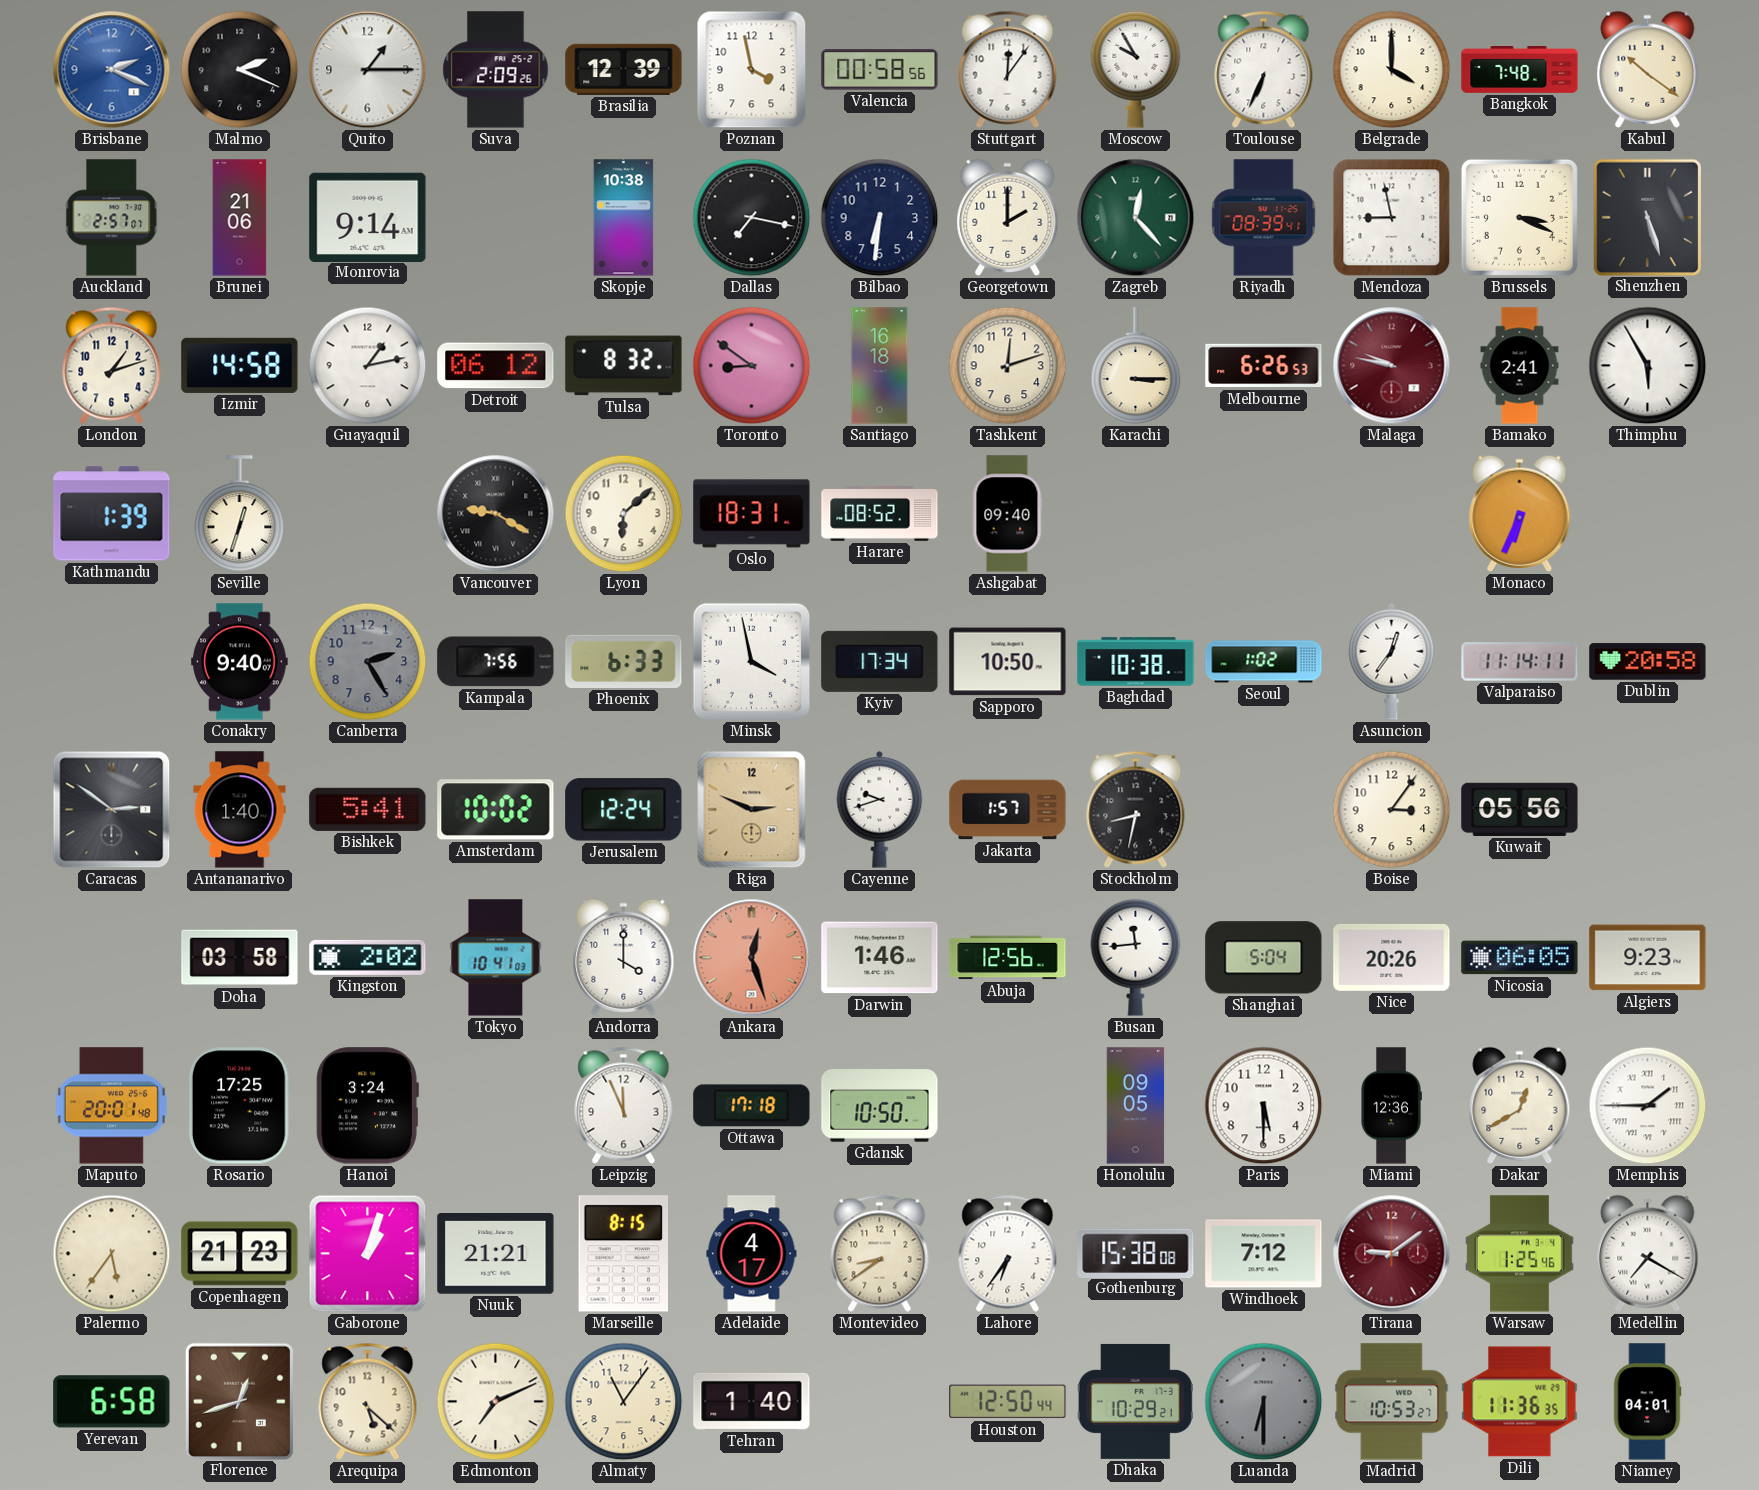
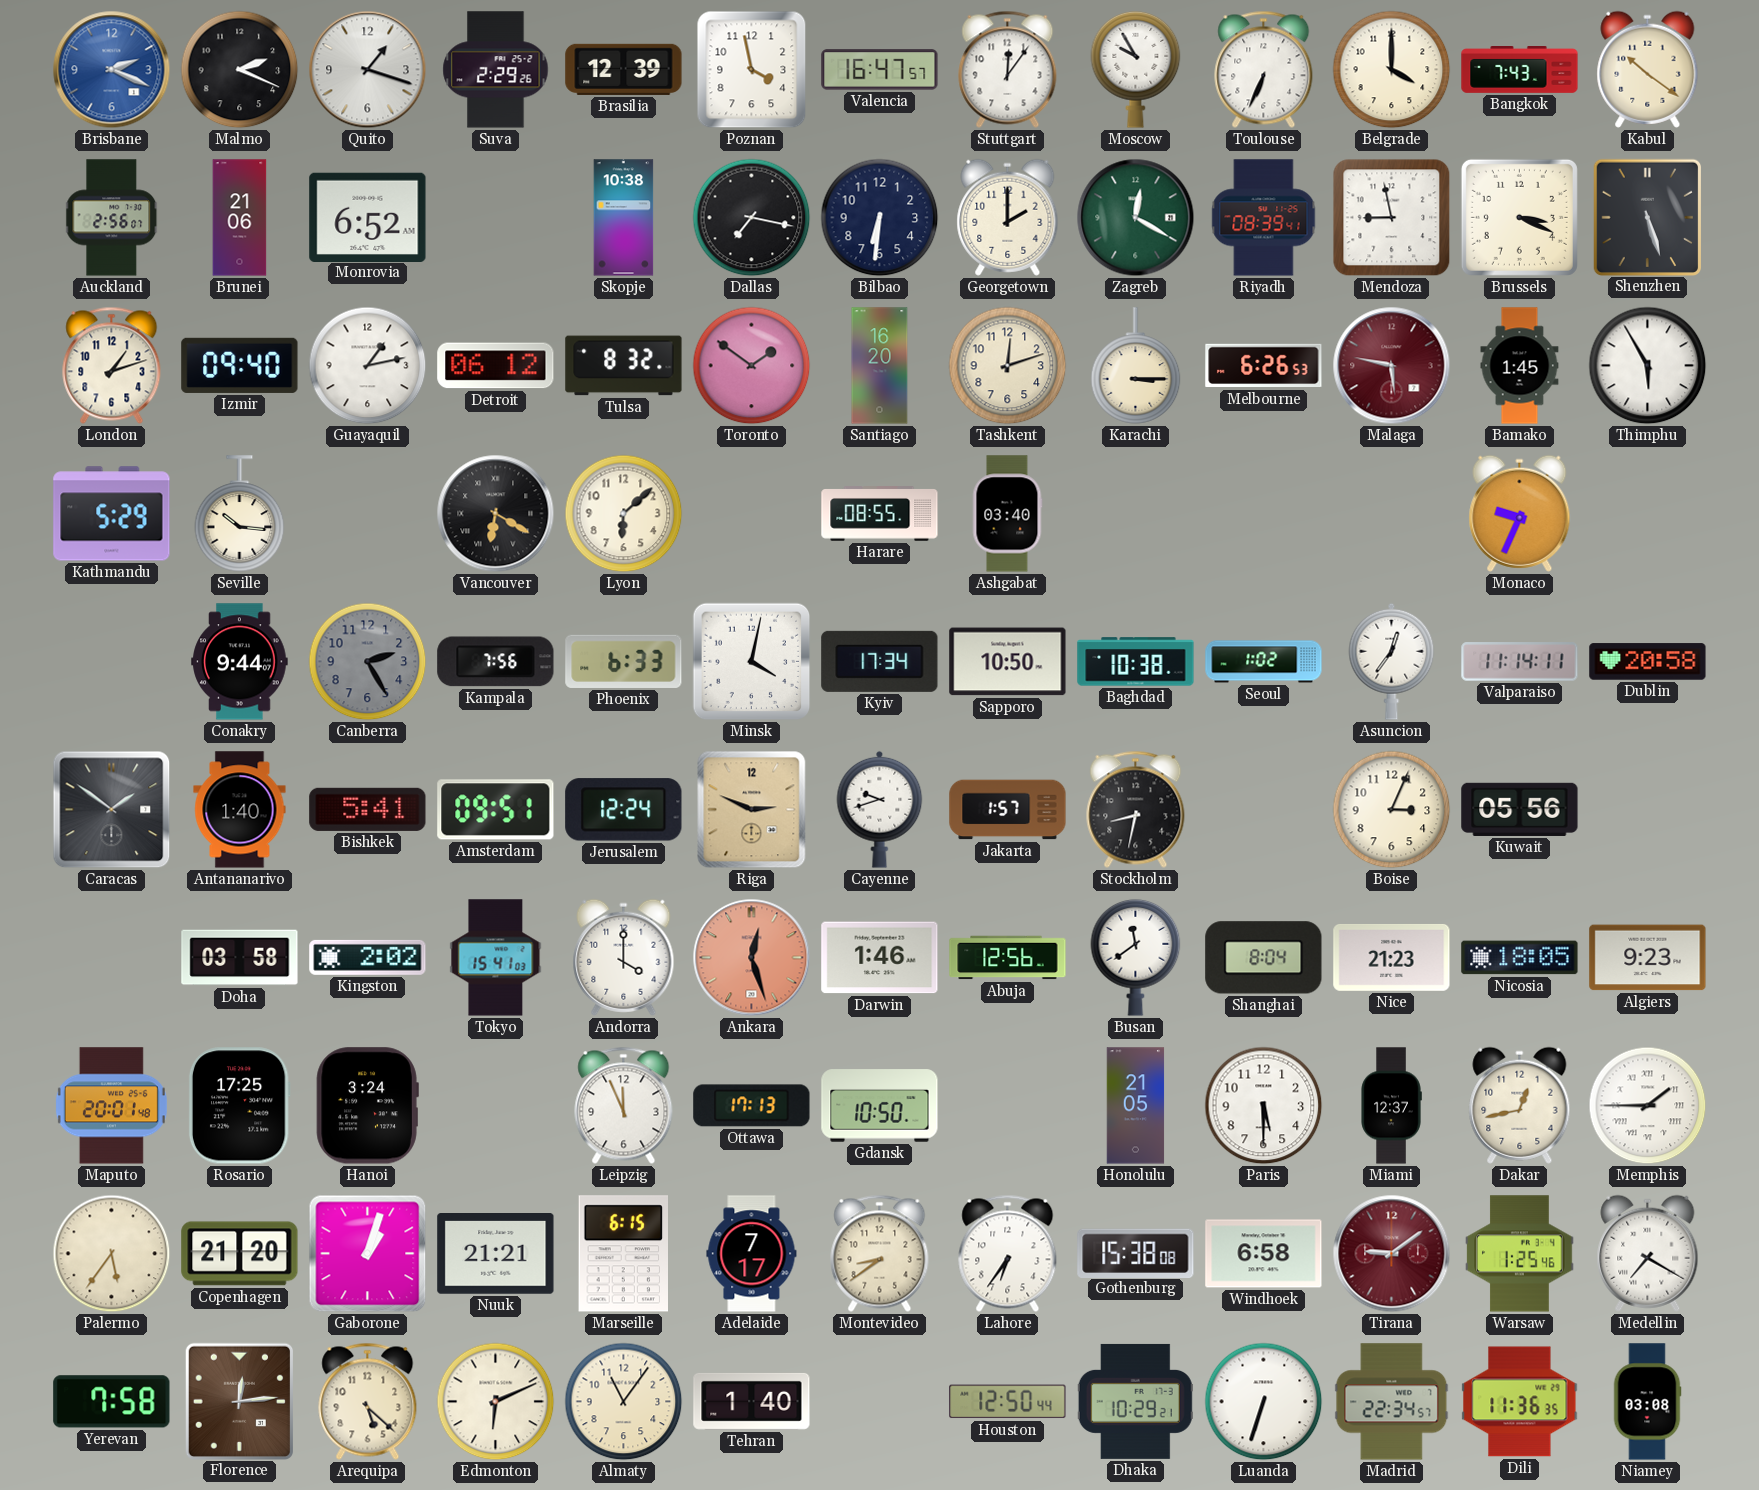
Quito: 1:15 -> 1:18
Suva: 2:09 -> 2:29
Valencia: 00:58 -> 16:47
Bangkok: 7:48 -> 7:43
Auckland: 2:57 -> 2:56
Monrovia: 9:14 -> 6:52
Zagreb: 12:23 -> 12:20
Izmir: 14:58 -> 09:40
Toronto: 8:51 -> 1:51
Santiago: 16:18 -> 16:20
Malaga: 9:47 -> 5:47
Bamako: 2:41 -> 1:45
Kathmandu: 1:39 -> 5:29
Seville: 12:33 -> 10:16
Vancouver: 9:20 -> 6:20
Oslo: 18:31 -> none
Harare: 08:52 -> 08:55
Ashgabat: 09:40 -> 03:40
Monaco: 6:34 -> 9:34
Conakry: 9:40 -> 9:44
Minsk: 3:58 -> 4:02
Caracas: 2:51 -> 1:51
Amsterdam: 10:02 -> 09:51
Boise: 3:06 -> 3:04
Tokyo: 10:41 -> 15:41
Busan: 11:44 -> 11:39
Shanghai: 5:04 -> 8:04
Nice: 20:26 -> 21:23
Nicosia: 06:05 -> 18:05
Ottawa: 17:18 -> 17:13
Honolulu: 09:05 -> 21:05
Miami: 12:36 -> 12:37
Dakar: 12:40 -> 12:43
Copenhagen: 21:23 -> 21:20
Marseille: 8:15 -> 6:15
Adelaide: 4:17 -> 7:17
Windhoek: 7:12 -> 6:58
Yerevan: 6:58 -> 7:58
Florence: 12:42 -> 12:14
Edmonton: 7:11 -> 6:11
Luanda: 6:30 -> 6:33
Luanda dial: grey -> white
Madrid: 10:53 -> 22:34
Niamey: 04:01 -> 03:08
